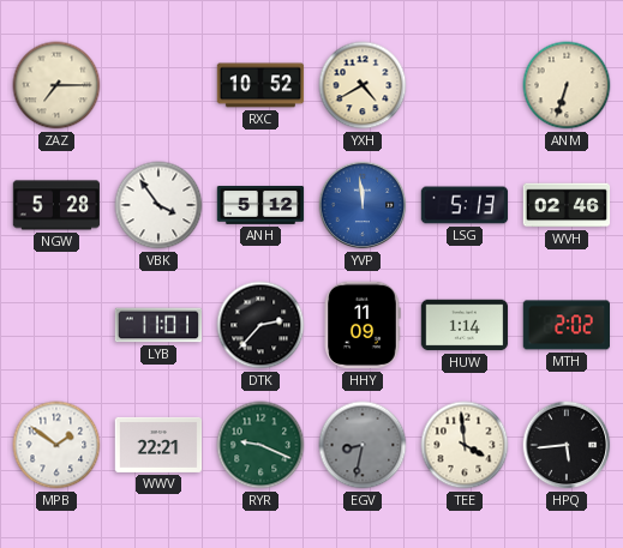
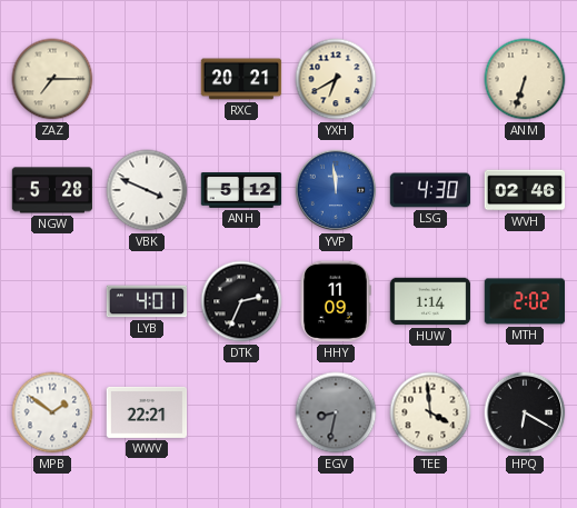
RXC: 10:52 -> 20:21
YXH: 4:40 -> 6:40
VBK: 3:54 -> 3:49
LSG: 5:13 -> 4:30
LYB: 11:01 -> 4:01
DTK: 2:37 -> 2:34
RYR: 9:19 -> none
HPQ: 5:44 -> 6:20
